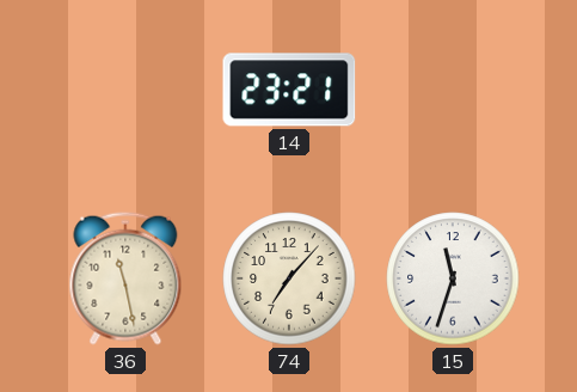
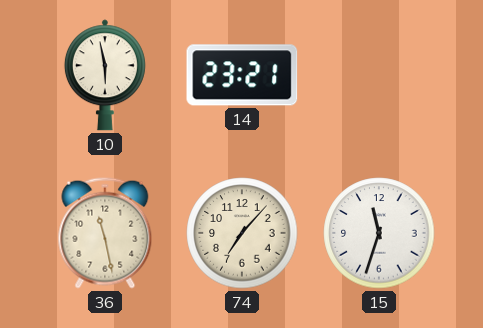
10: none -> 5:58
